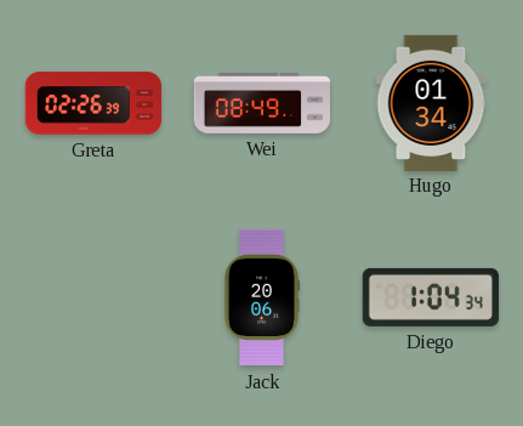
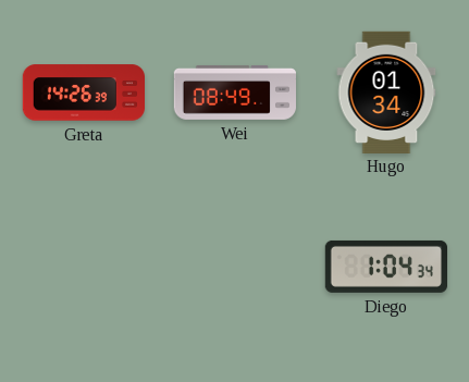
Greta: 02:26 -> 14:26
Jack: 20:06 -> none
